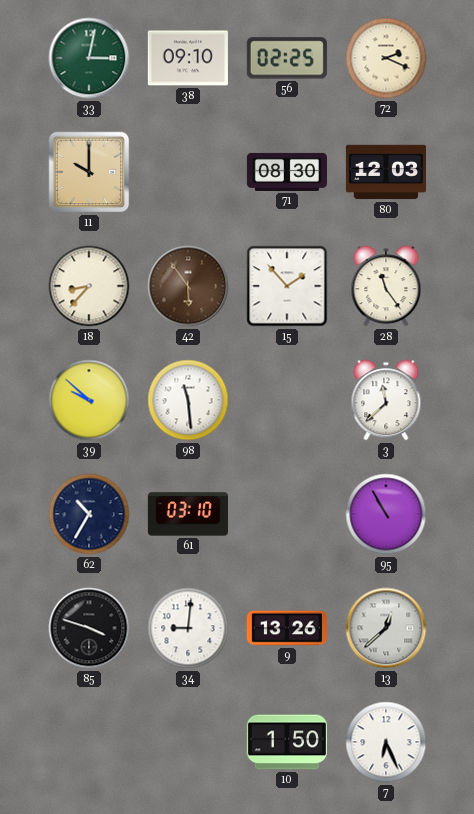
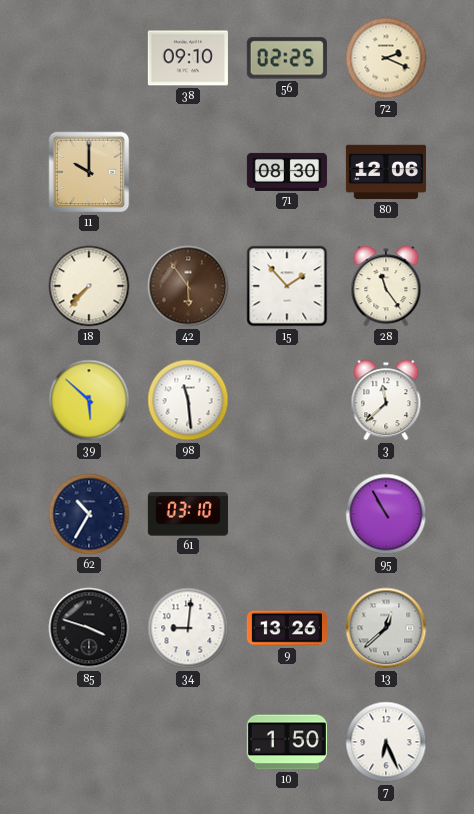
33: 3:02 -> none
80: 12:03 -> 12:06
18: 8:37 -> 7:37
39: 9:52 -> 5:52
